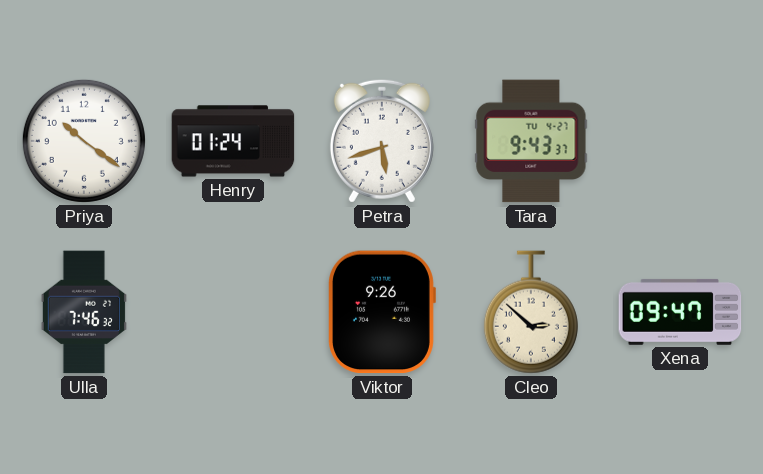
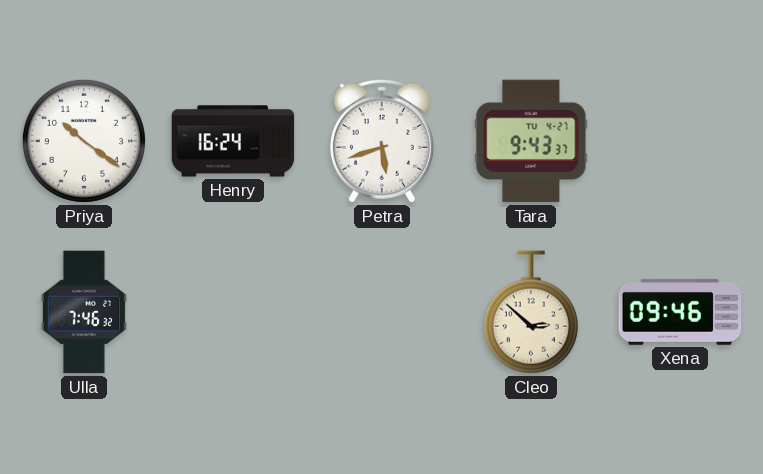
Henry: 01:24 -> 16:24
Viktor: 9:26 -> none
Xena: 09:47 -> 09:46
